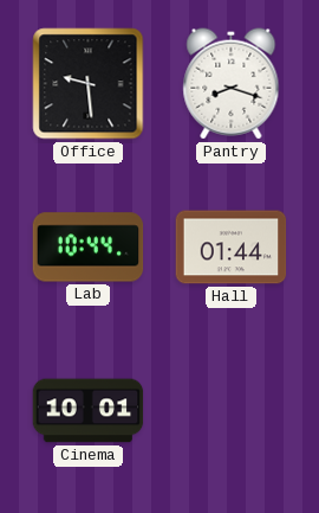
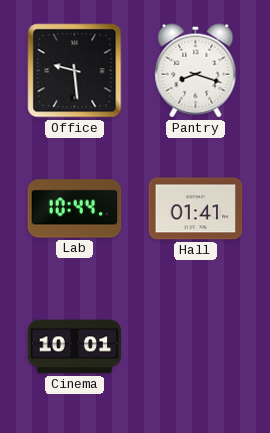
Hall: 01:44 -> 01:41
